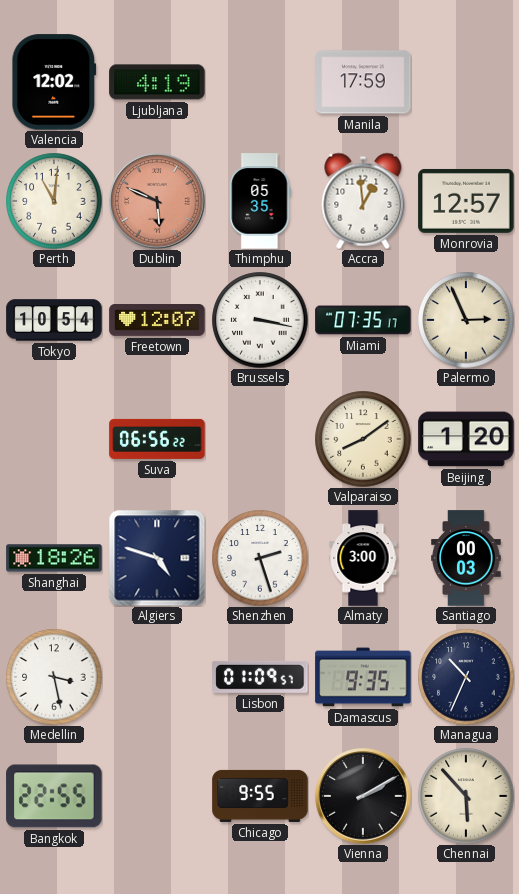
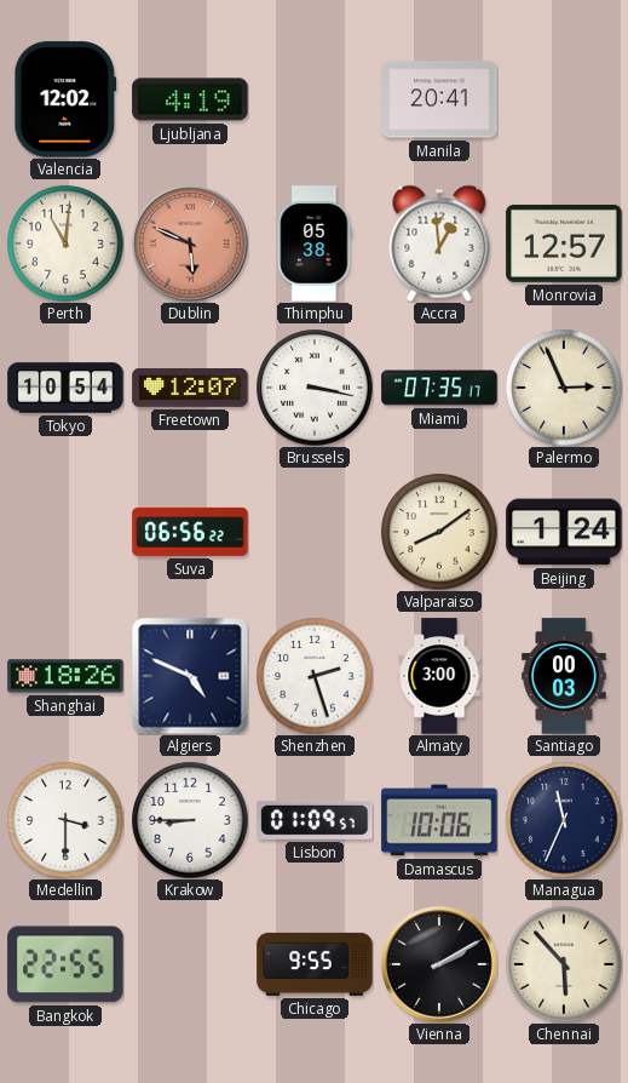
Manila: 17:59 -> 20:41
Thimphu: 05:35 -> 05:38
Beijing: 1:20 -> 1:24
Algiers: 4:48 -> 4:49
Medellin: 3:28 -> 3:30
Krakow: none -> 8:45
Damascus: 9:35 -> 10:06
Managua: 10:34 -> 11:34
